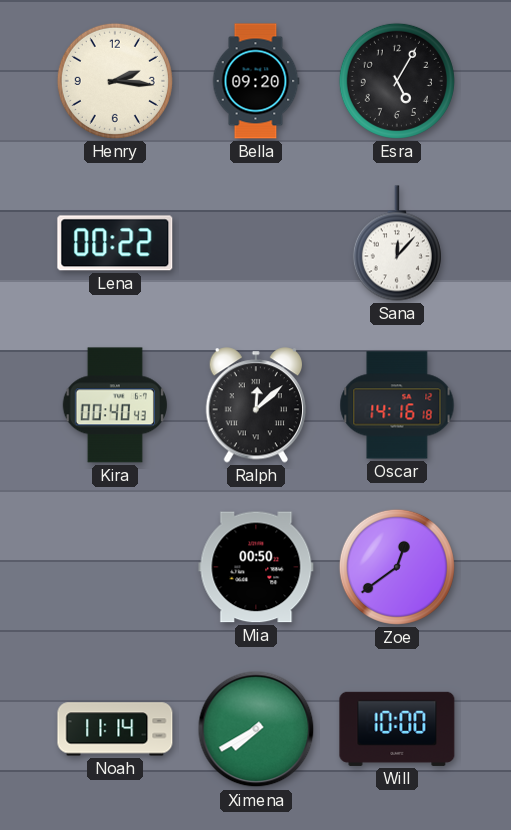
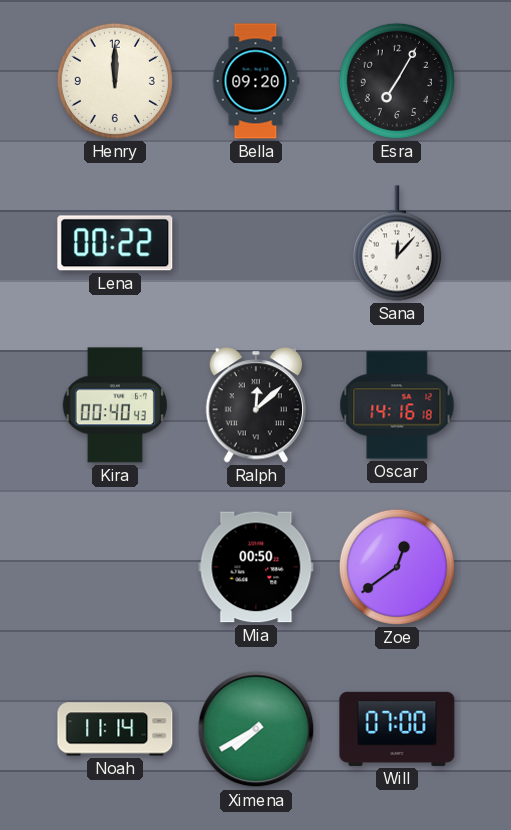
Henry: 2:16 -> 12:00
Esra: 5:05 -> 7:05
Will: 10:00 -> 07:00
